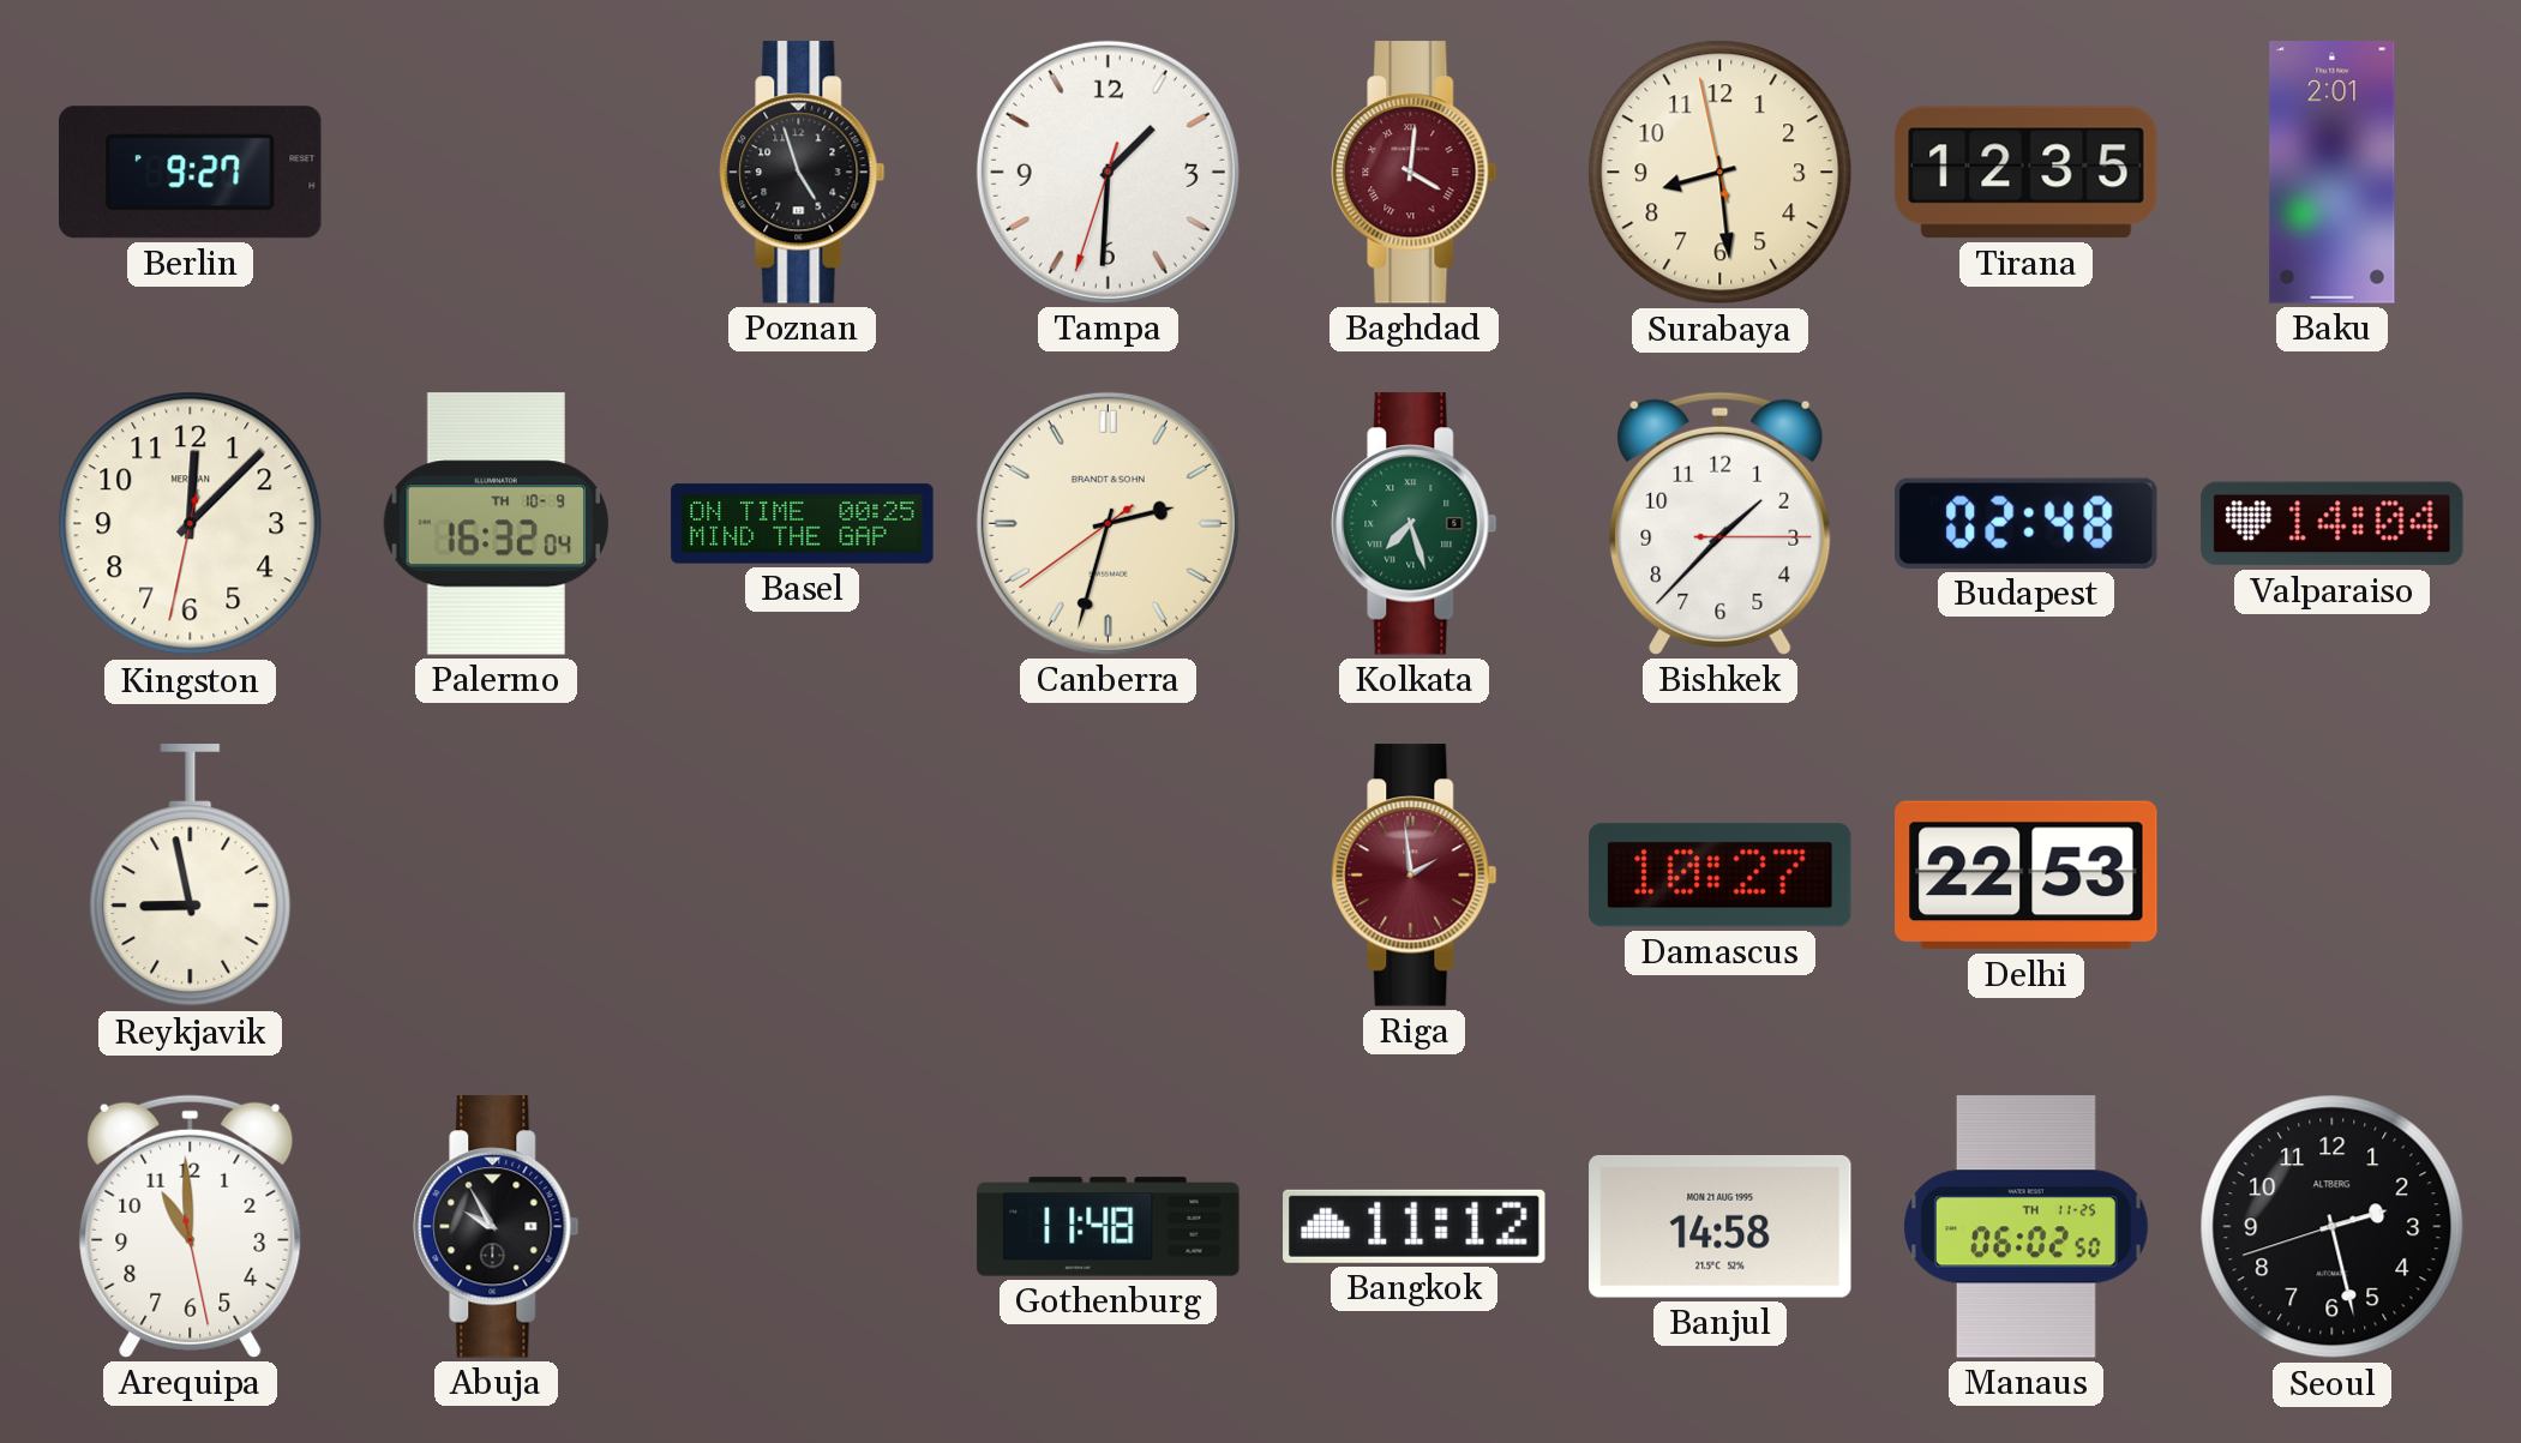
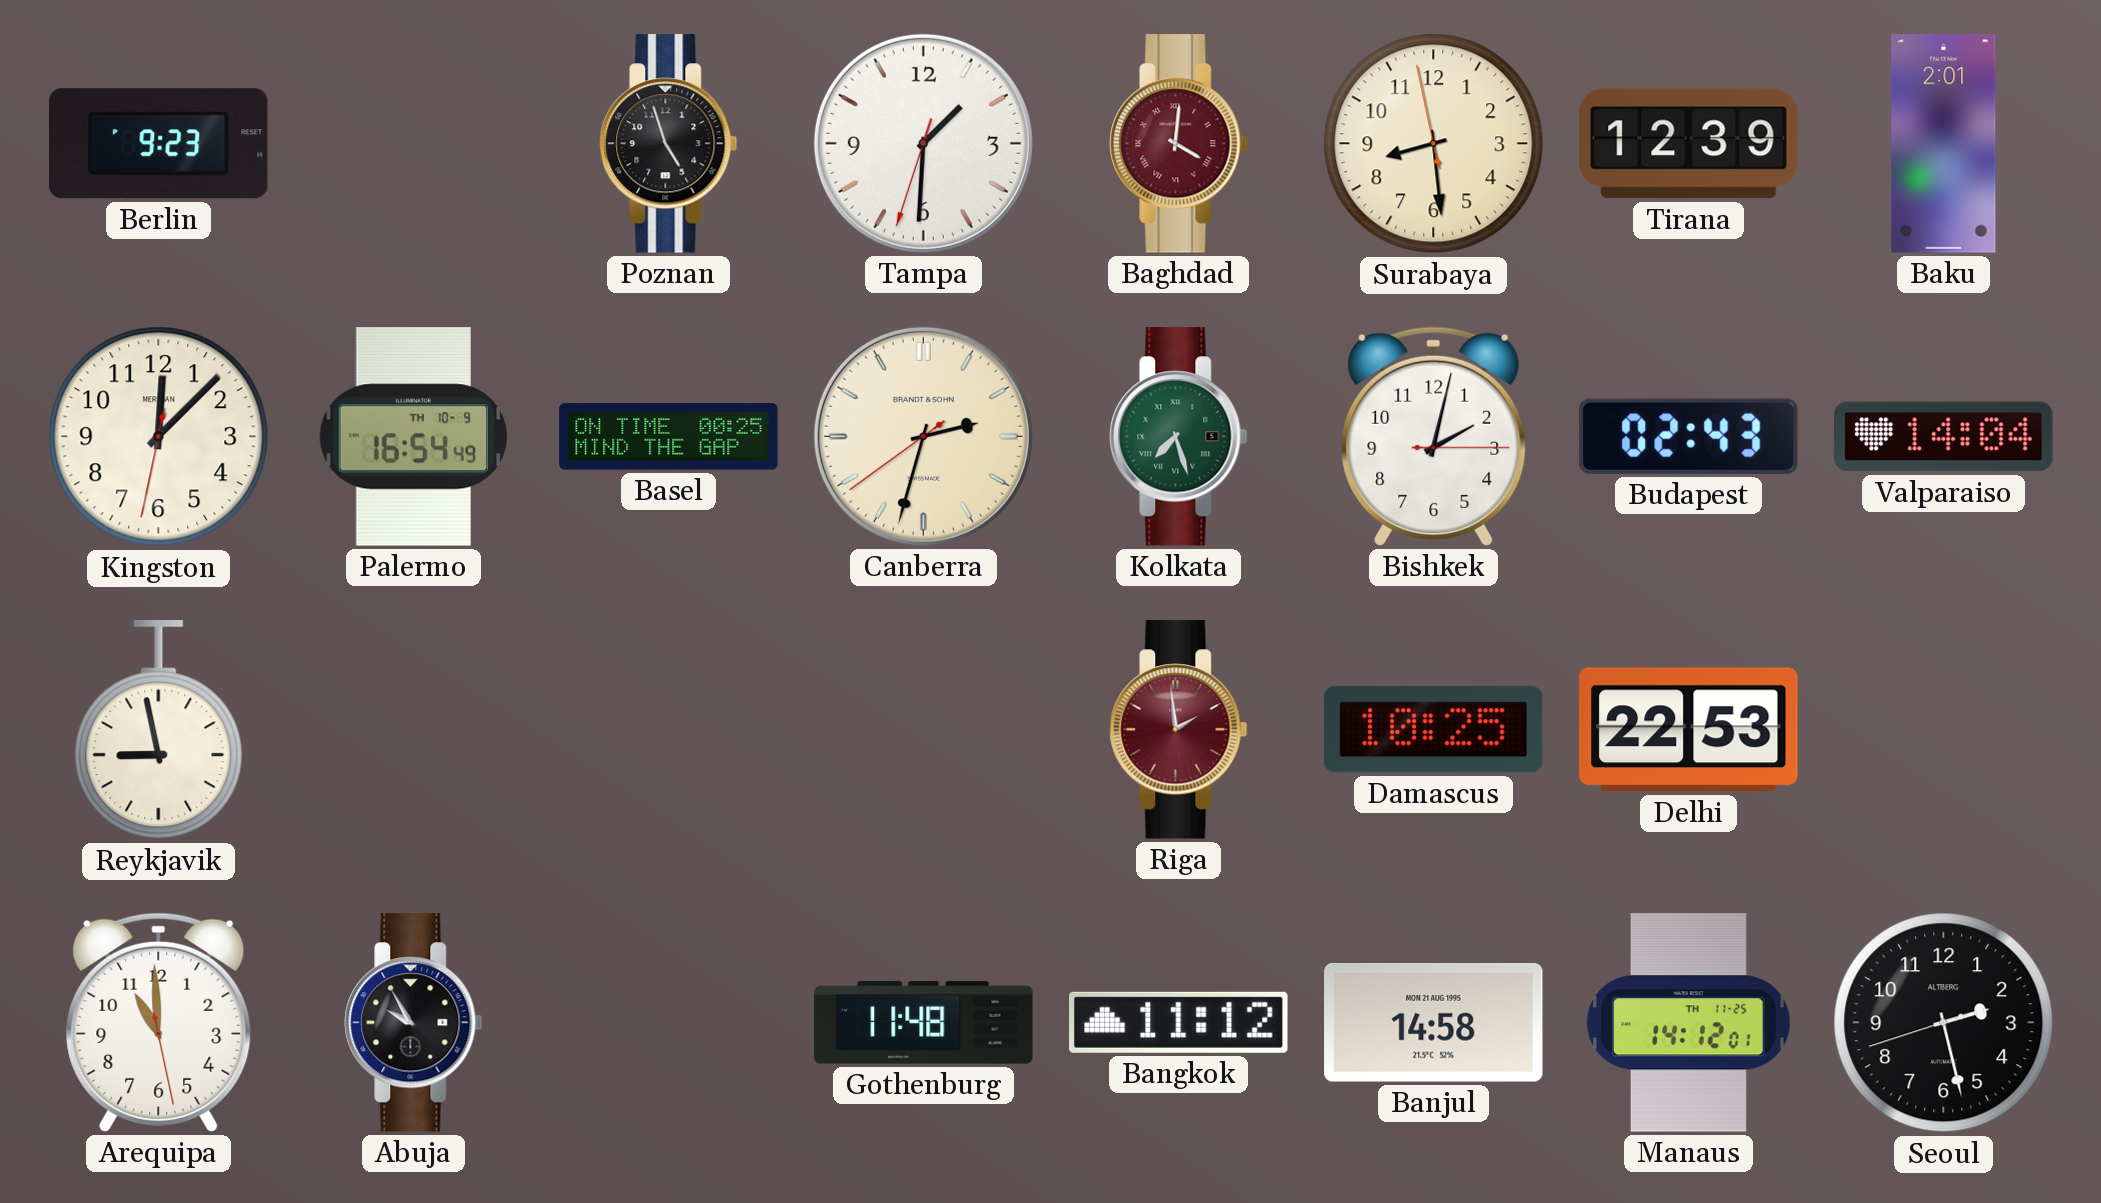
Berlin: 9:27 -> 9:23
Tirana: 12:35 -> 12:39
Palermo: 16:32 -> 16:54
Bishkek: 1:37 -> 2:02
Budapest: 02:48 -> 02:43
Damascus: 10:27 -> 10:25
Manaus: 06:02 -> 14:12
